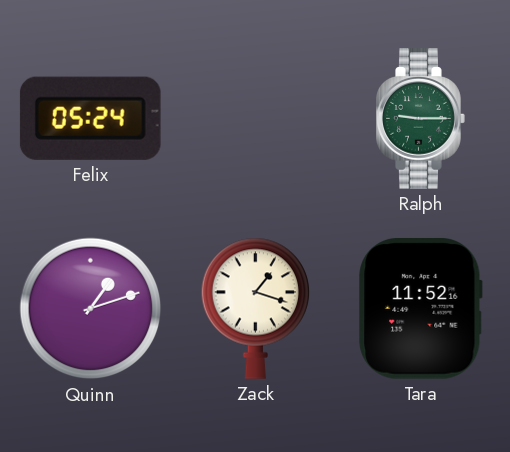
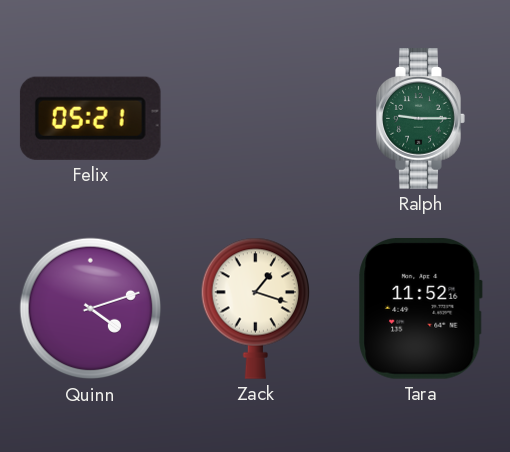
Felix: 05:24 -> 05:21
Quinn: 1:12 -> 4:12
